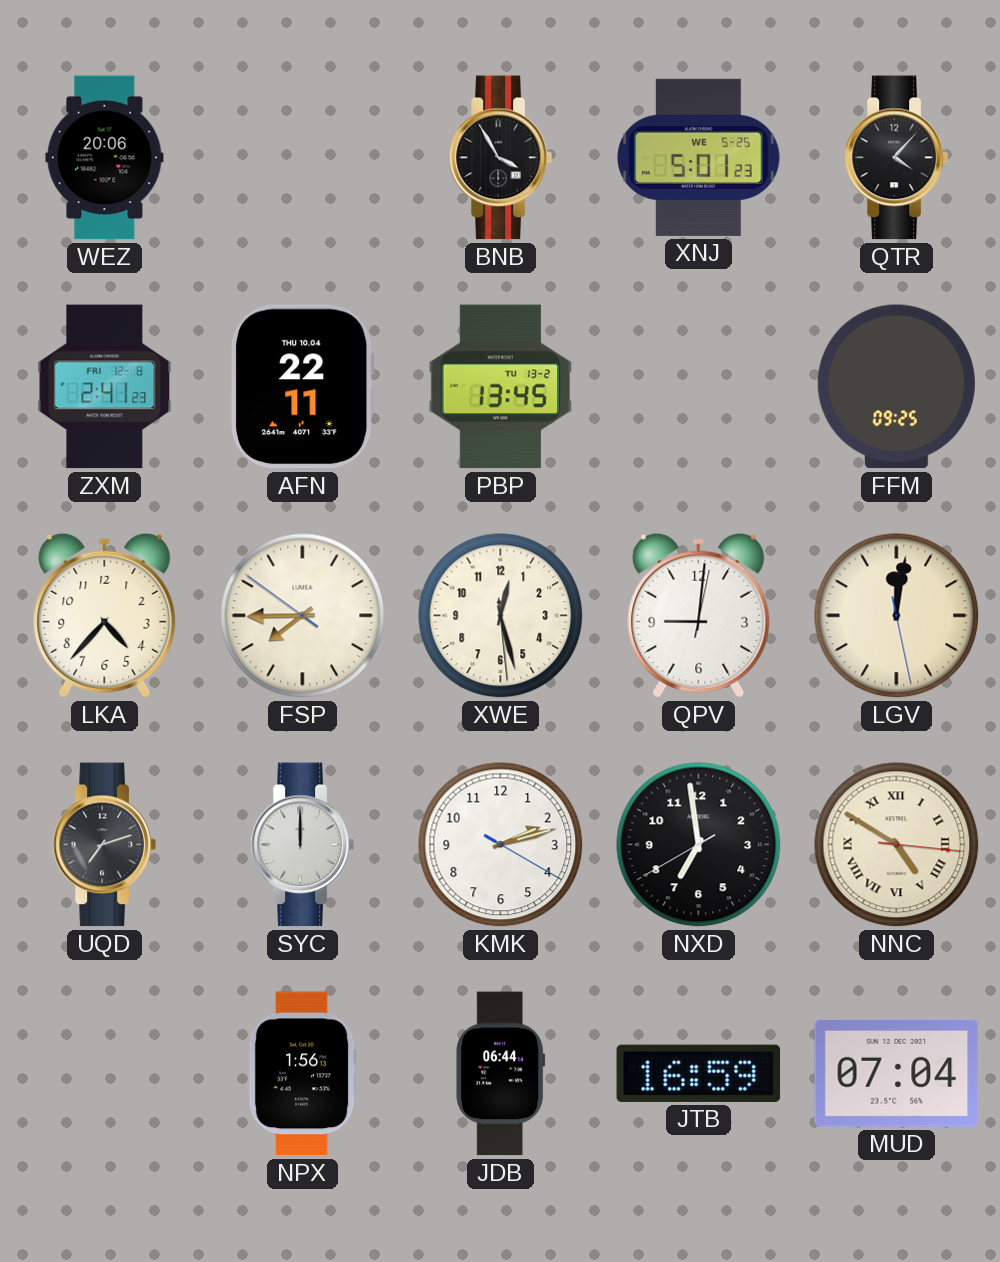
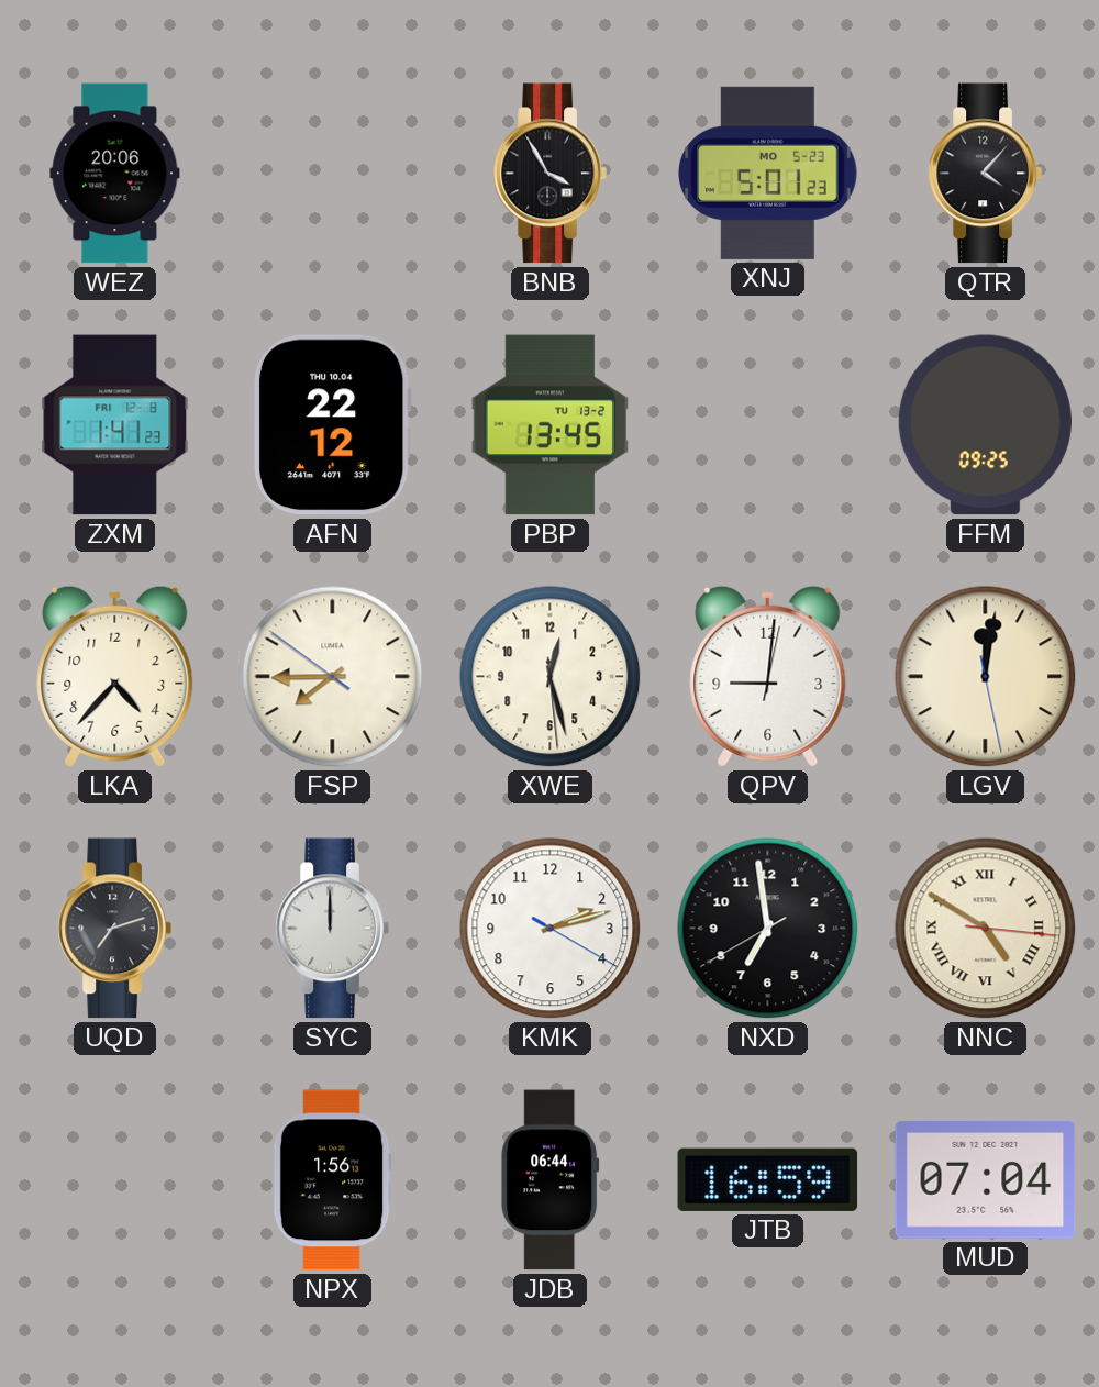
XNJ date: WE 5-25 -> MO 5-23
ZXM: 2:41 -> 1:41
AFN: 22:11 -> 22:12
